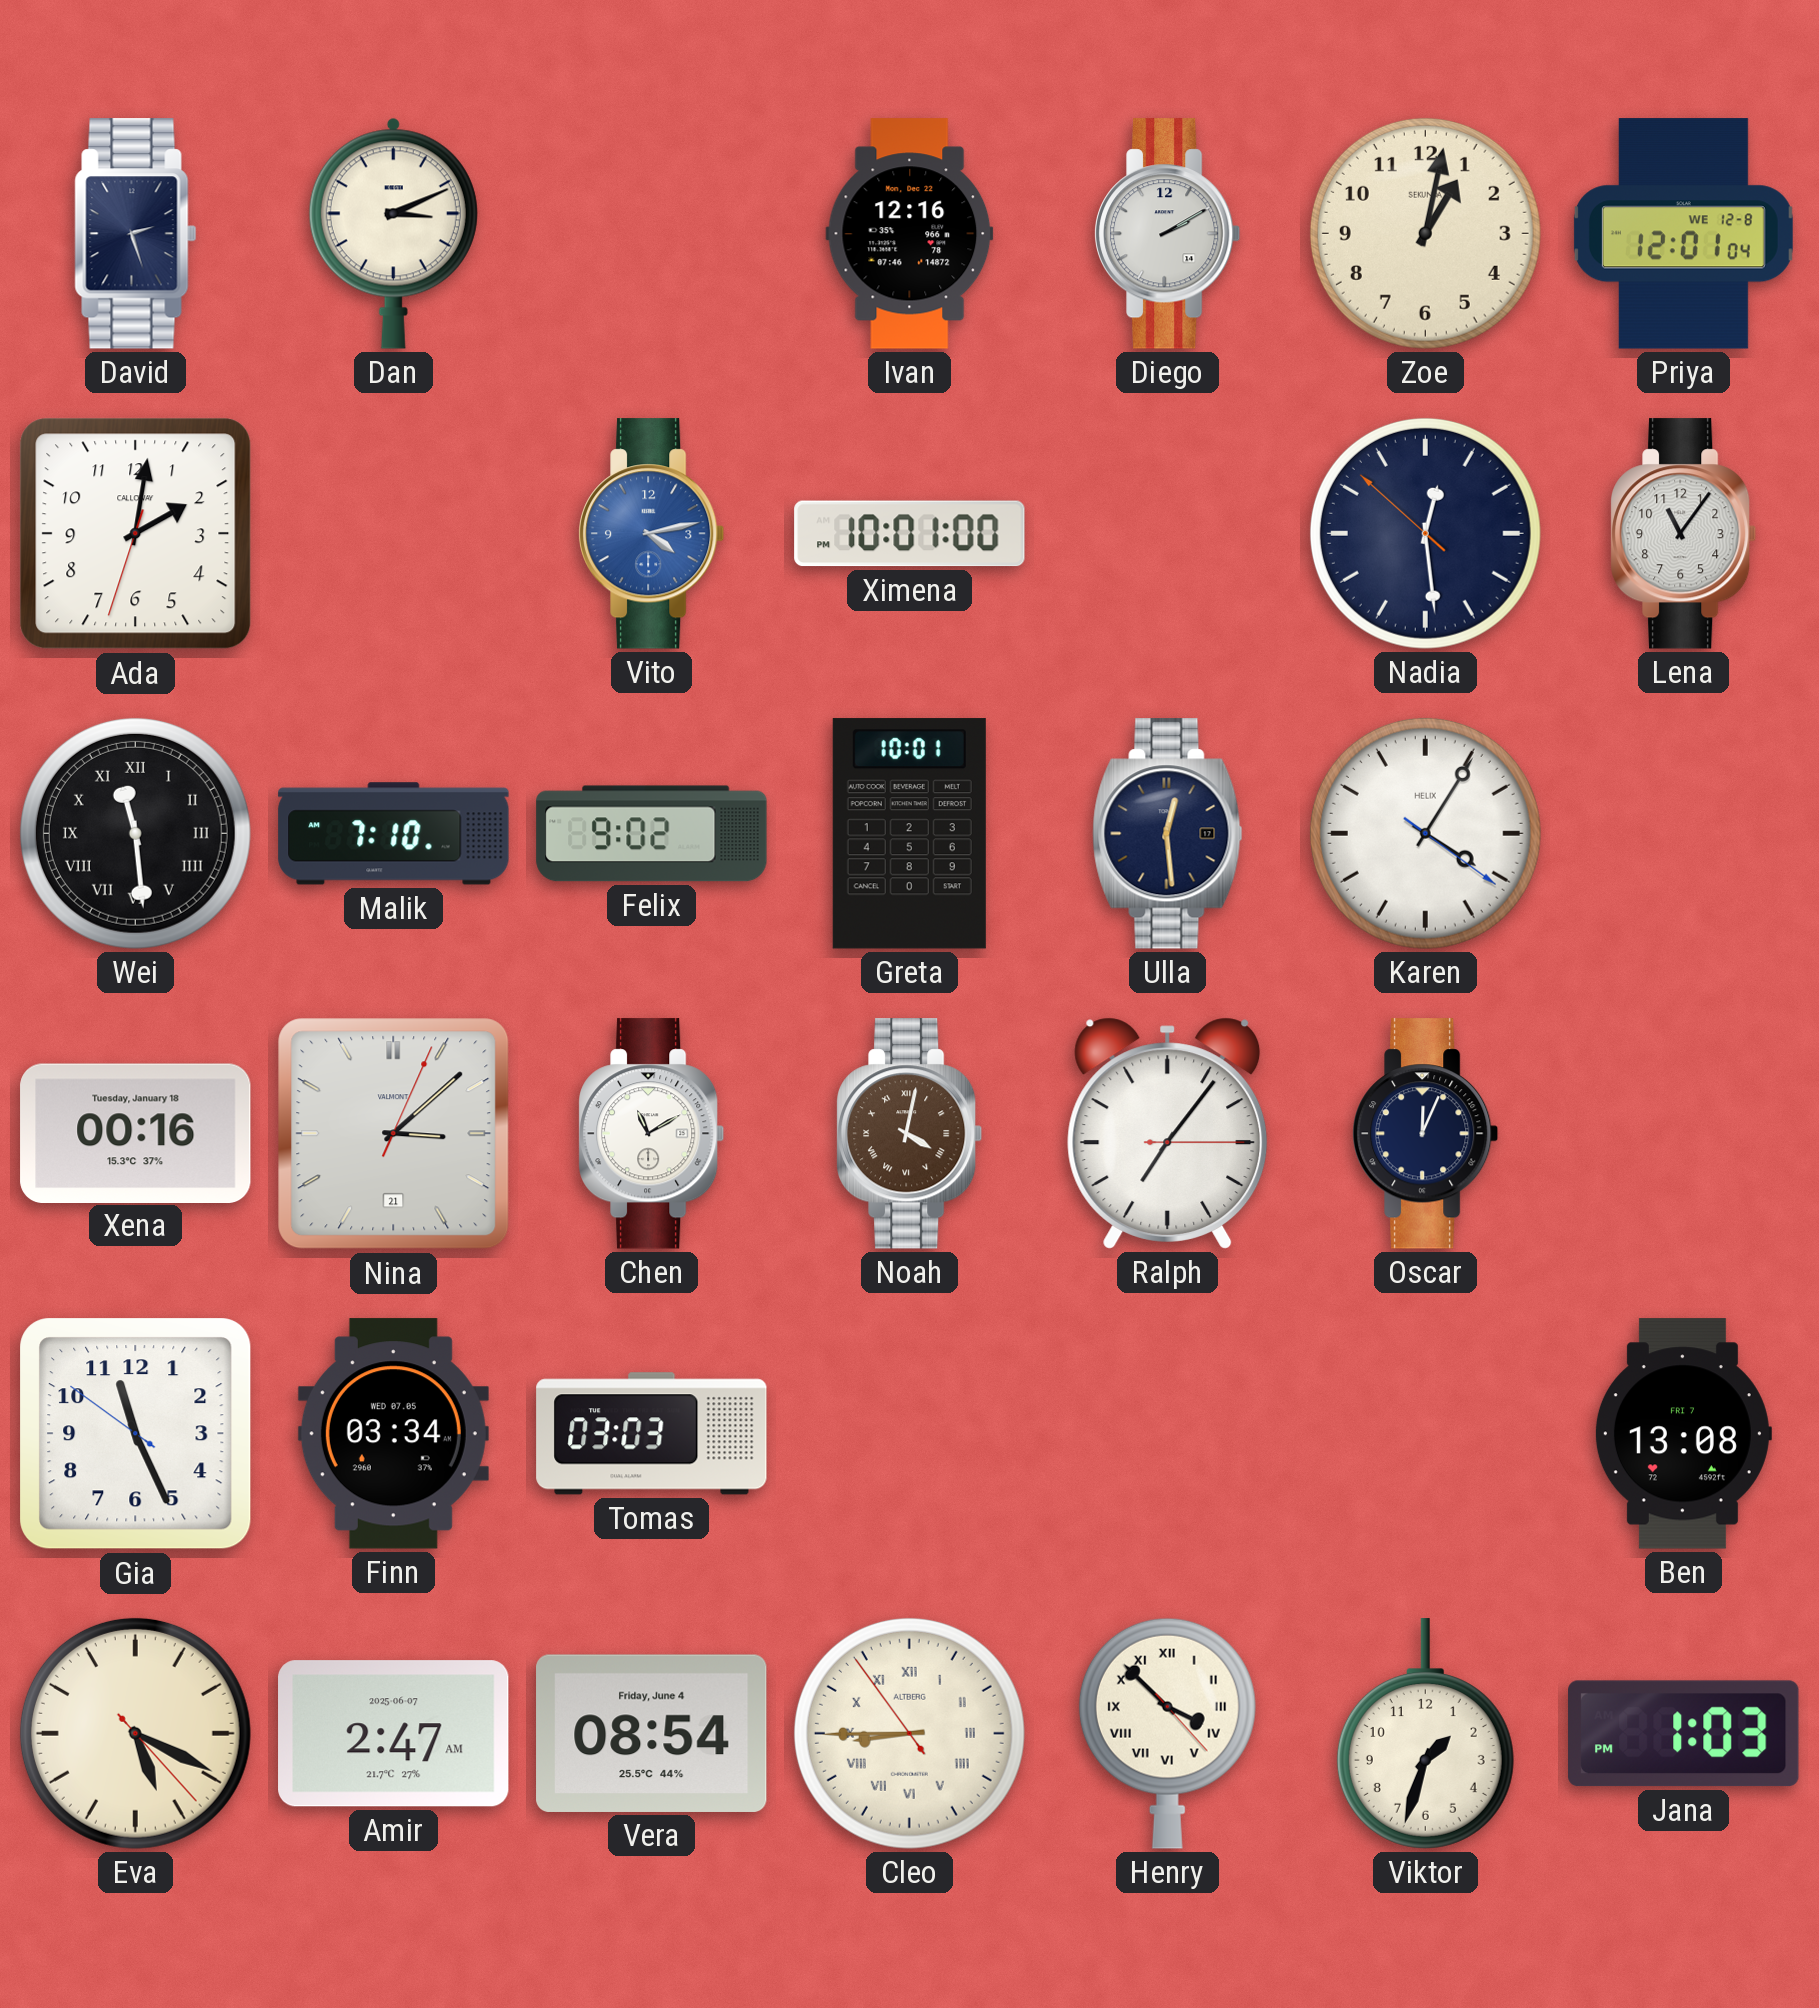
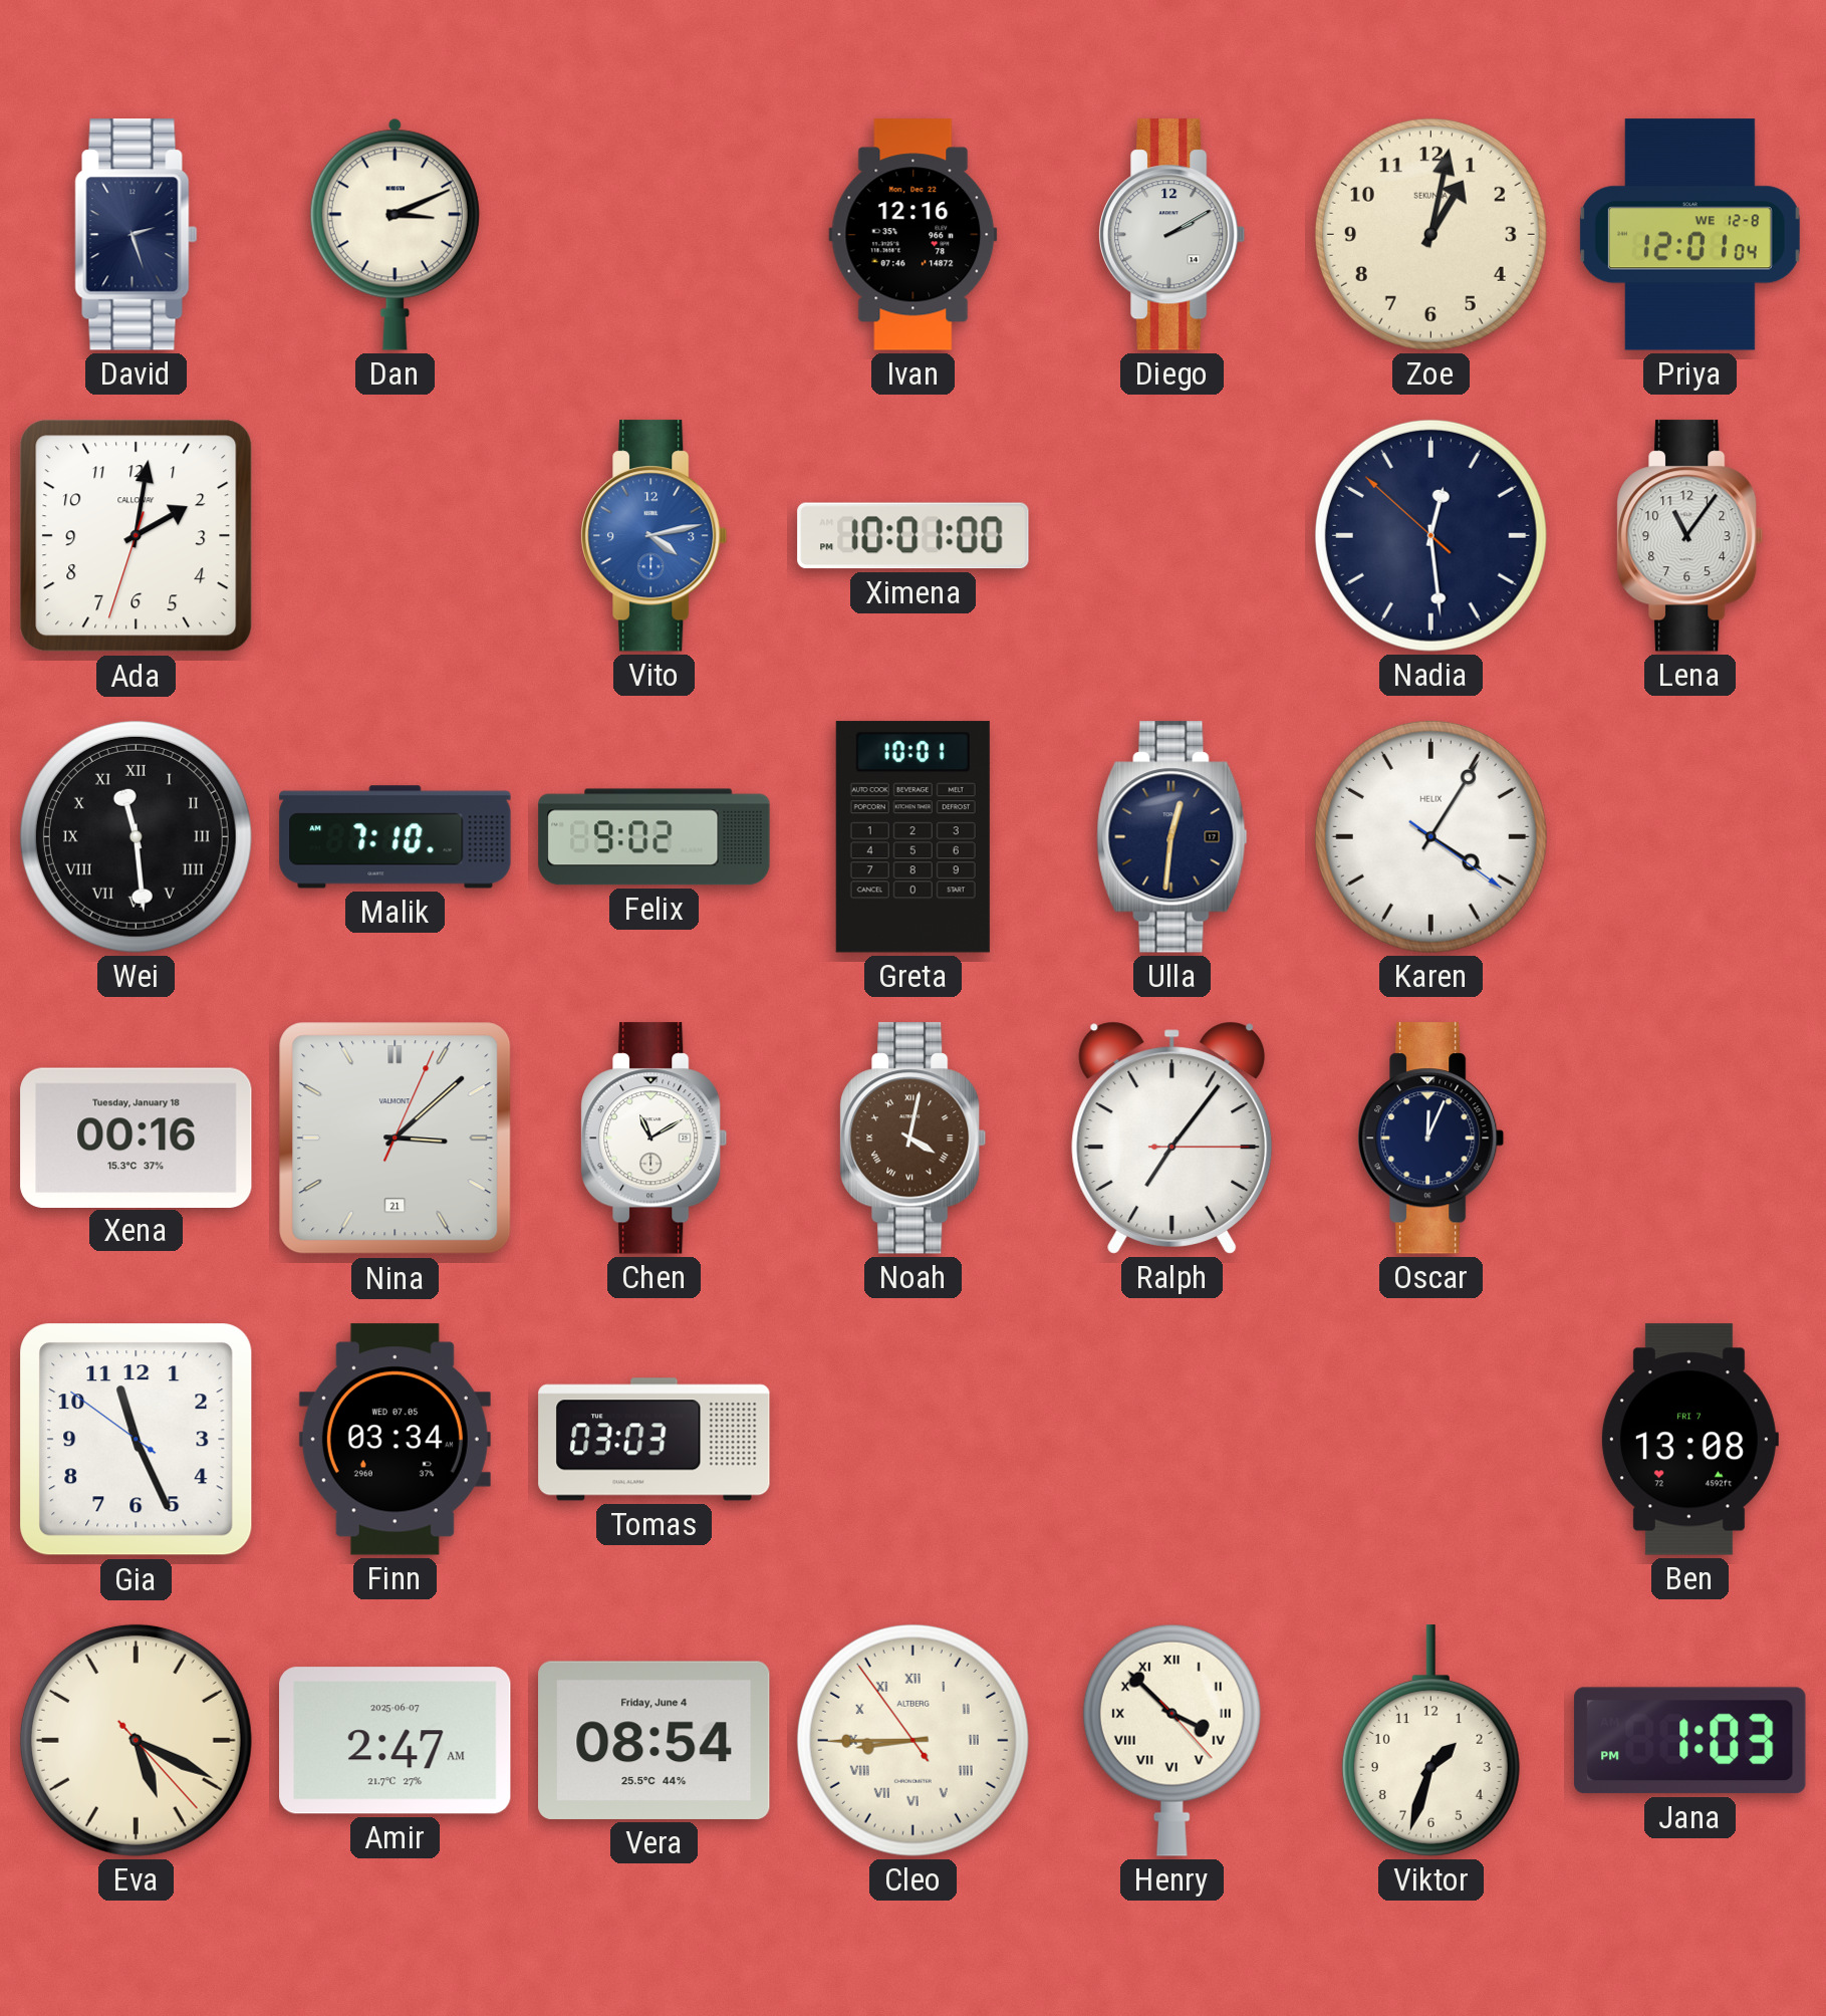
Ulla: 12:29 -> 12:31
